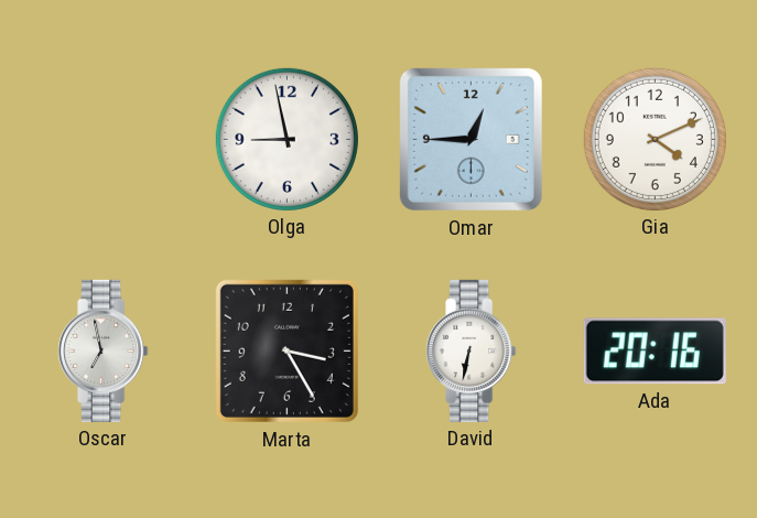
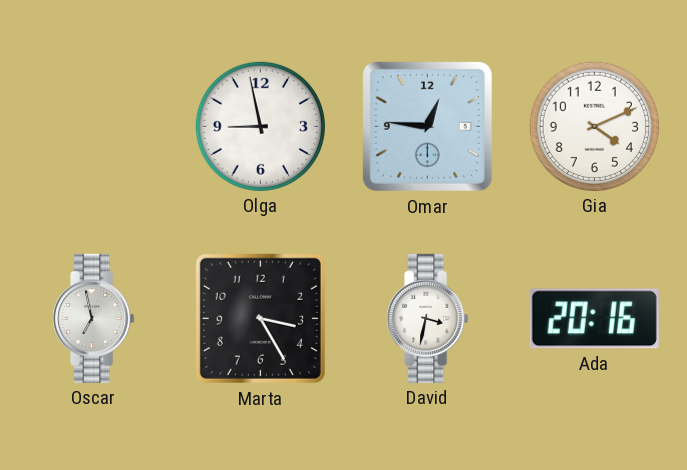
Omar: 12:45 -> 12:46
David: 6:32 -> 3:32
